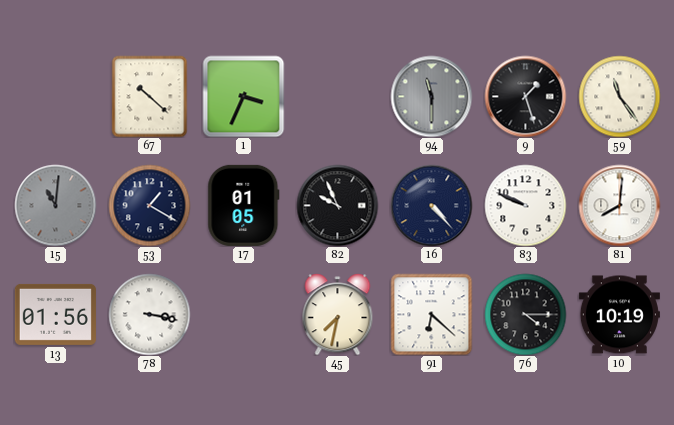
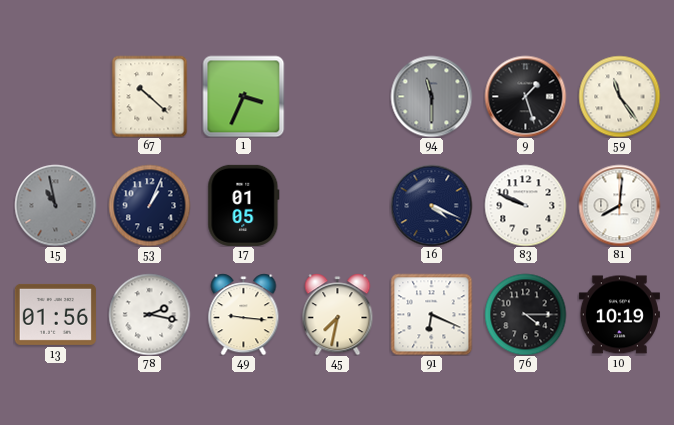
15: 11:01 -> 10:58
53: 1:20 -> 1:04
82: 9:56 -> none
16: 4:23 -> 4:19
78: 3:17 -> 2:17
49: none -> 9:16
91: 6:22 -> 6:19
